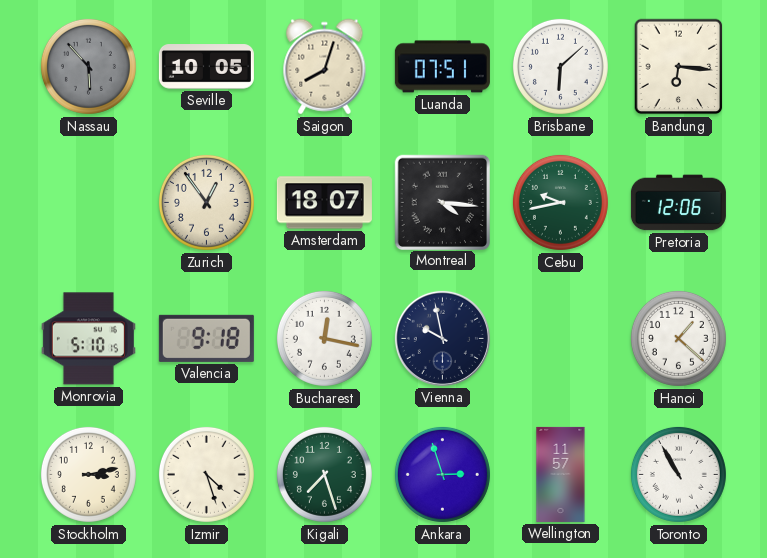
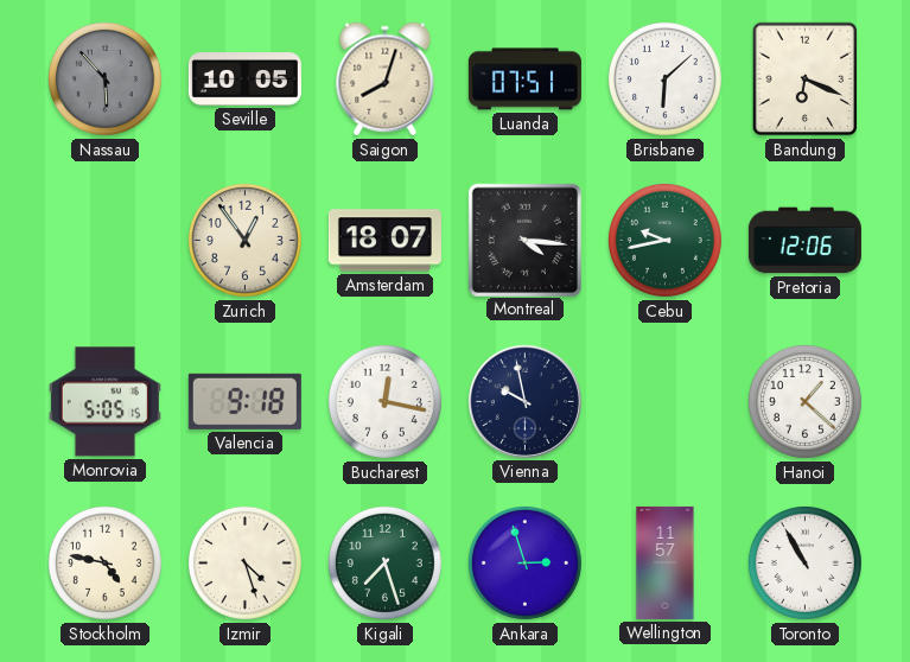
Bandung: 6:16 -> 6:19
Monrovia: 5:10 -> 5:05
Stockholm: 3:13 -> 4:47
